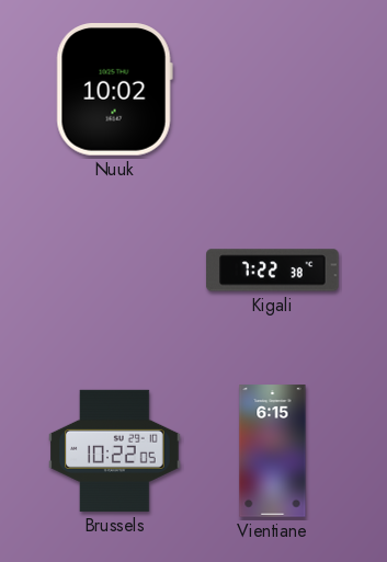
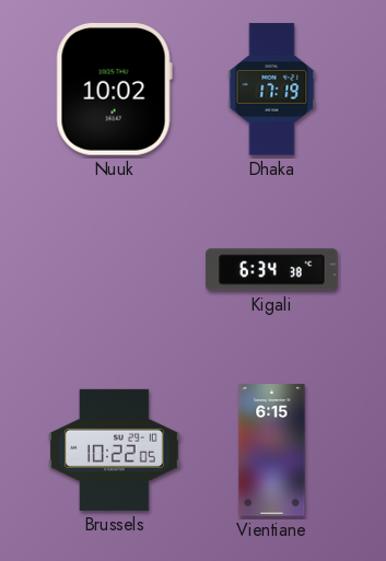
Dhaka: none -> 17:19
Kigali: 7:22 -> 6:34
